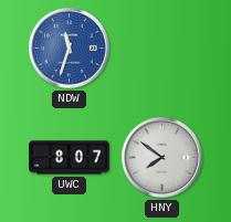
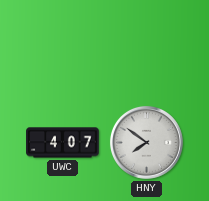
NDW: 11:33 -> none
UWC: 8:07 -> 4:07
